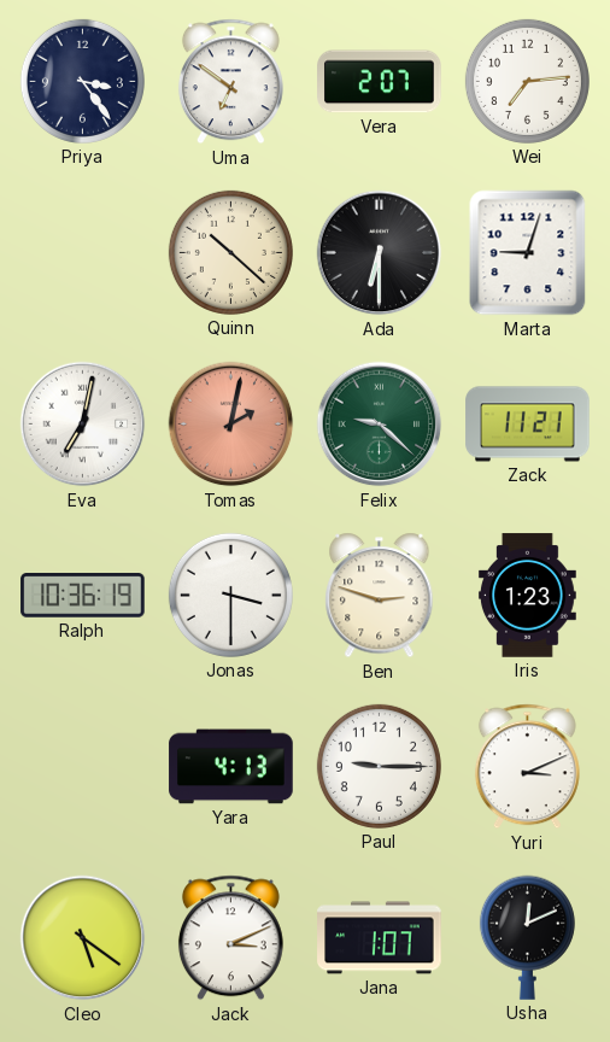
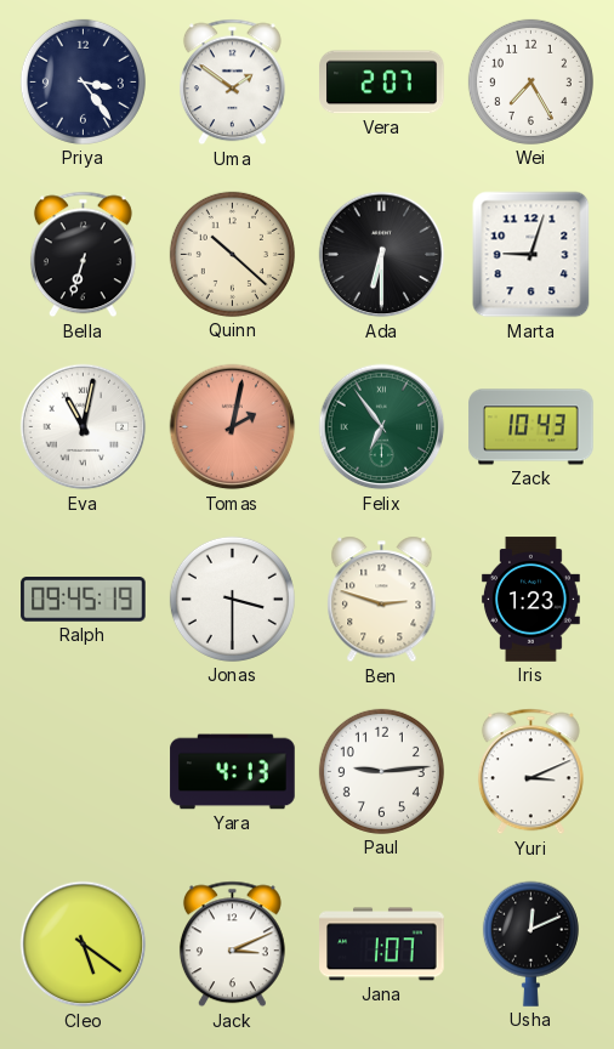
Uma: 6:51 -> 1:51
Wei: 7:14 -> 7:25
Bella: none -> 6:33
Eva: 7:02 -> 11:02
Felix: 9:22 -> 6:54
Zack: 11:21 -> 10:43
Ralph: 10:36 -> 09:45
Paul: 9:15 -> 9:14
